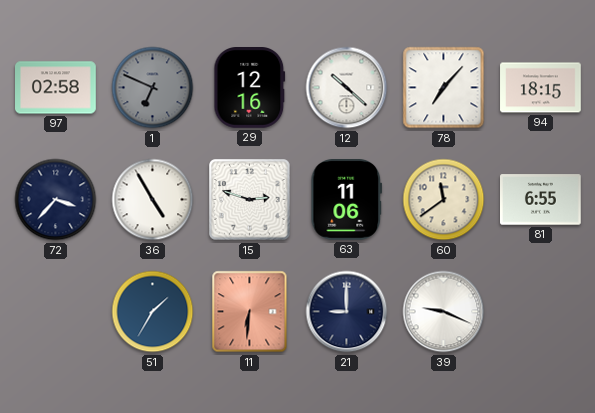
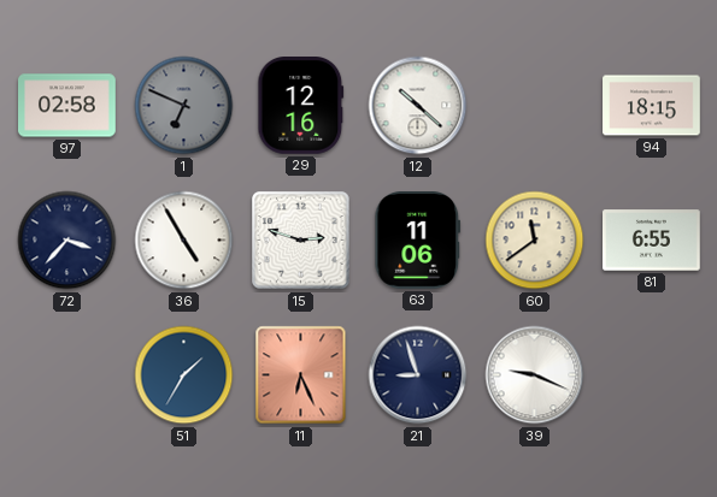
78: 7:07 -> none
11: 6:31 -> 6:26
21: 9:00 -> 8:57
